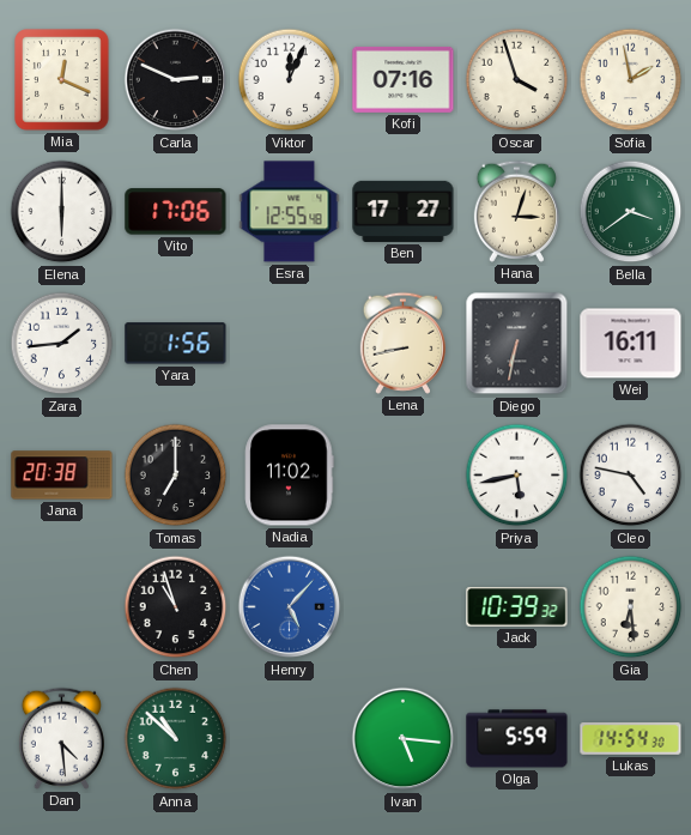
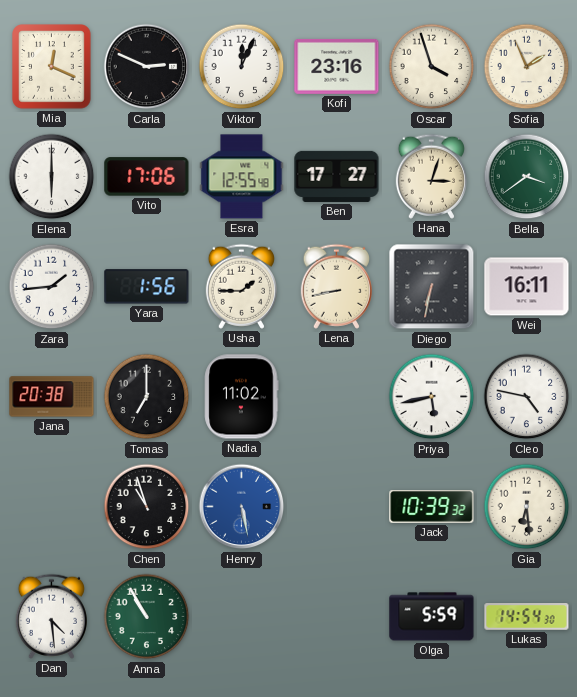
Kofi: 07:16 -> 23:16
Sofia: 1:58 -> 1:56
Usha: none -> 1:45
Henry: 5:07 -> 5:28
Anna: 10:52 -> 10:55
Ivan: 5:16 -> none
